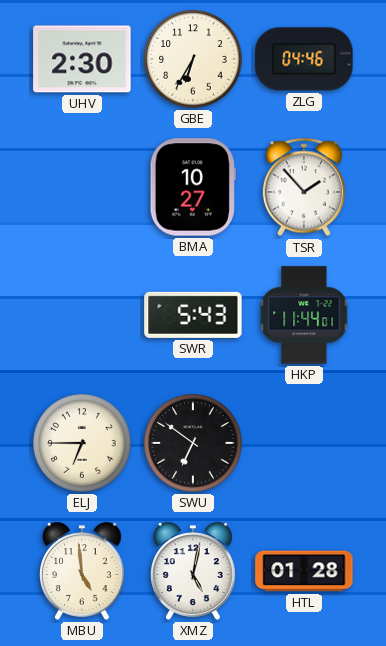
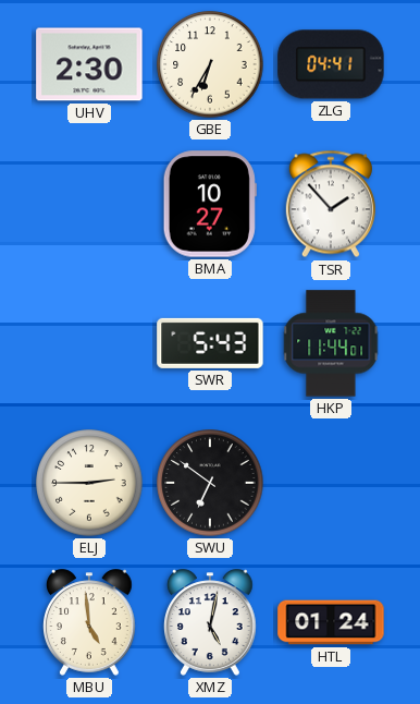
ZLG: 04:46 -> 04:41
ELJ: 6:45 -> 2:45
HTL: 01:28 -> 01:24
